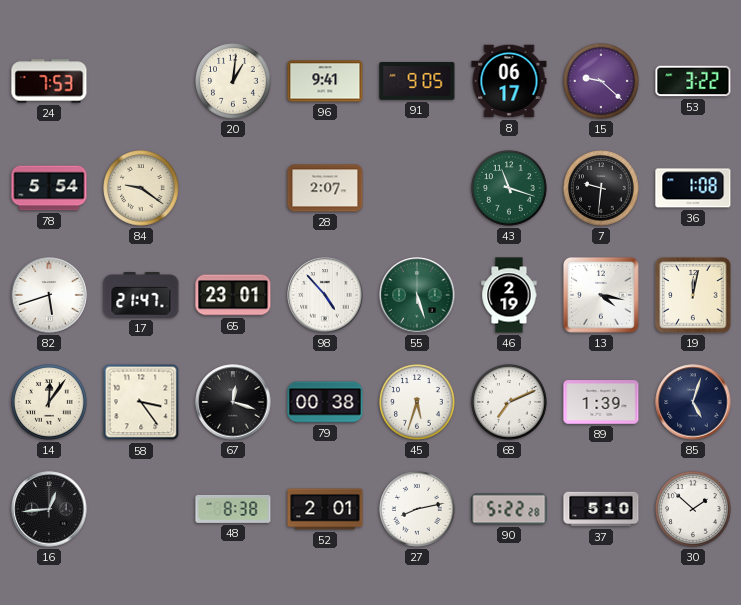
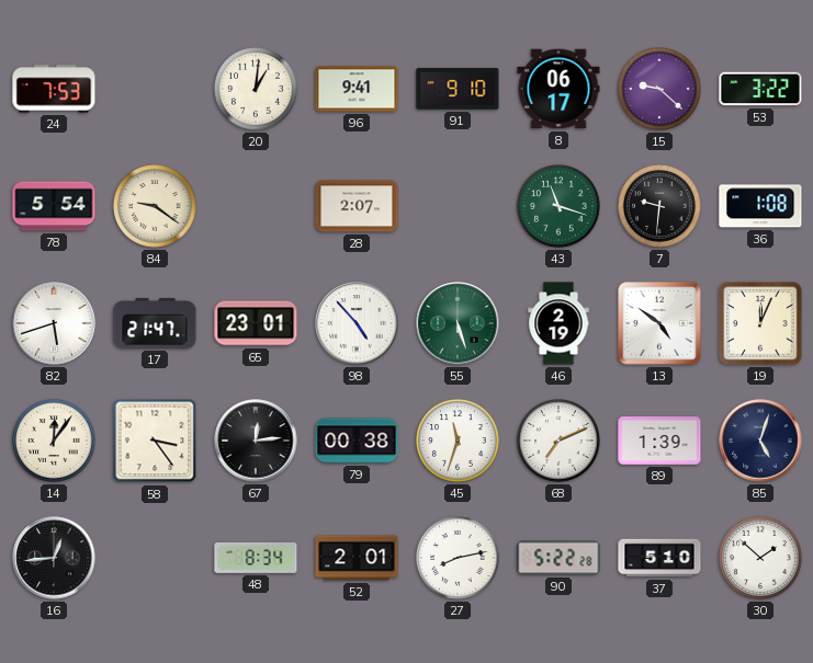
91: 9:05 -> 9:10
13: 4:17 -> 4:51
19: 12:02 -> 12:04
67: 12:18 -> 12:14
45: 5:33 -> 11:33
48: 8:38 -> 8:34
